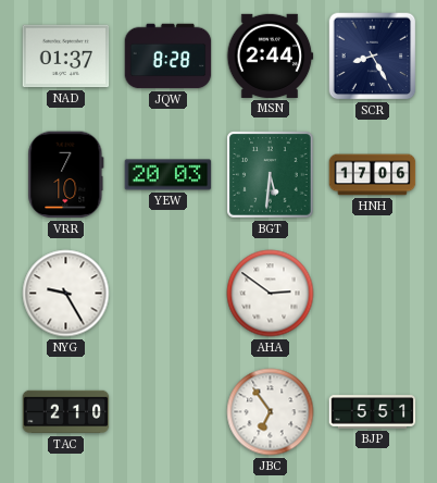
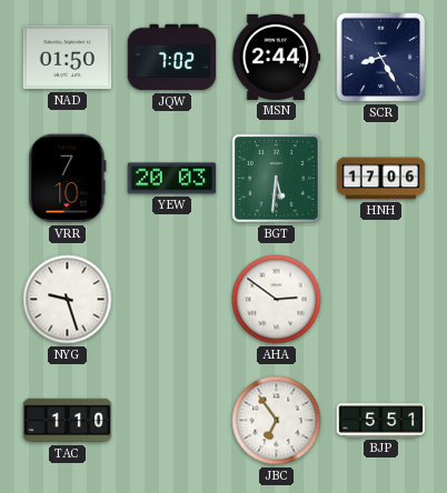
NAD: 01:37 -> 01:50
JQW: 8:28 -> 7:02
NYG: 9:25 -> 9:27
TAC: 2:10 -> 1:10
